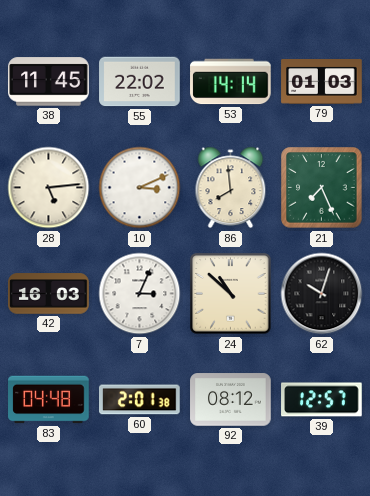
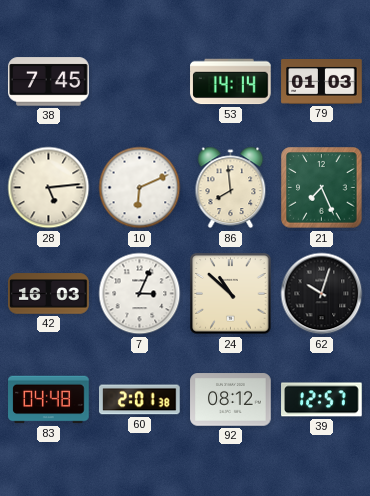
38: 11:45 -> 7:45
55: 22:02 -> none
10: 3:11 -> 6:11
